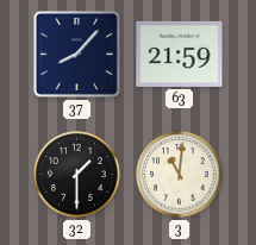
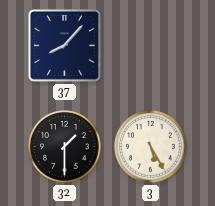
63: 21:59 -> none
3: 11:01 -> 5:25
